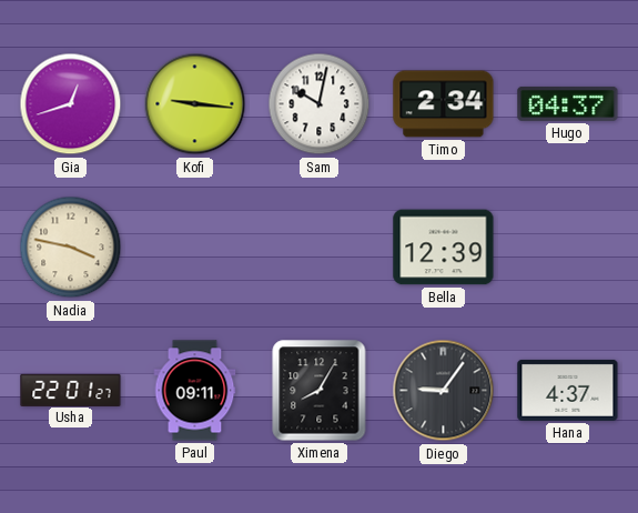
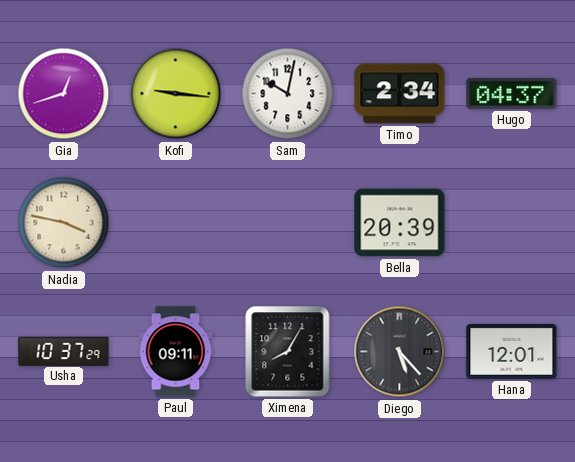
Bella: 12:39 -> 20:39
Usha: 22:01 -> 10:37
Diego: 9:06 -> 5:23
Hana: 4:37 -> 12:01
